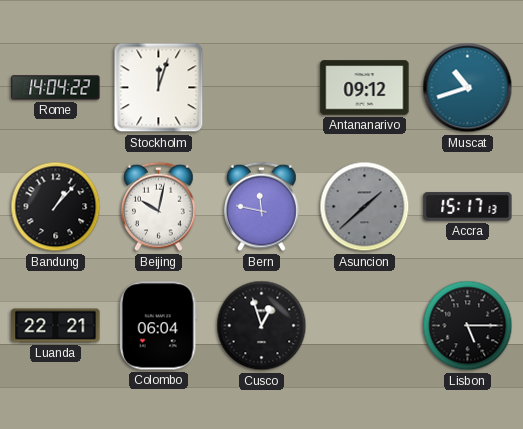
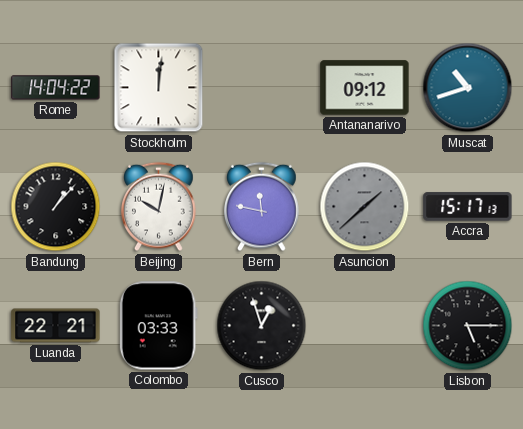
Stockholm: 12:03 -> 12:01
Colombo: 06:04 -> 03:33
